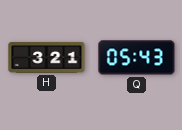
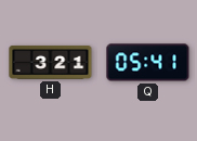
Q: 05:43 -> 05:41
